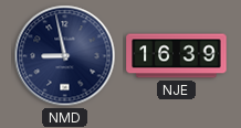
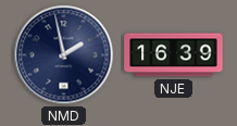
NMD: 8:58 -> 1:58
